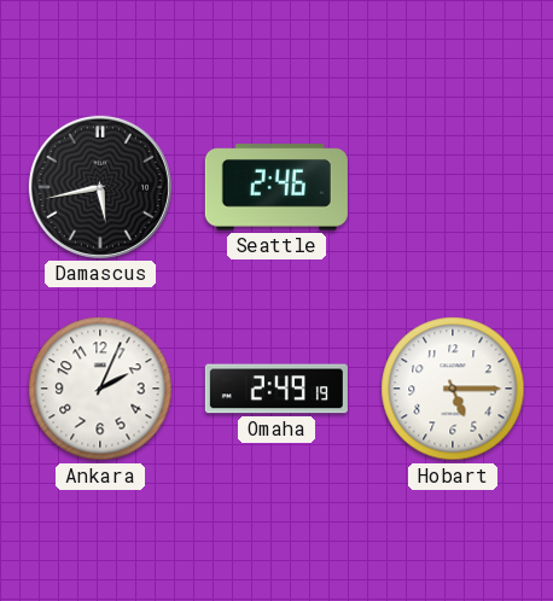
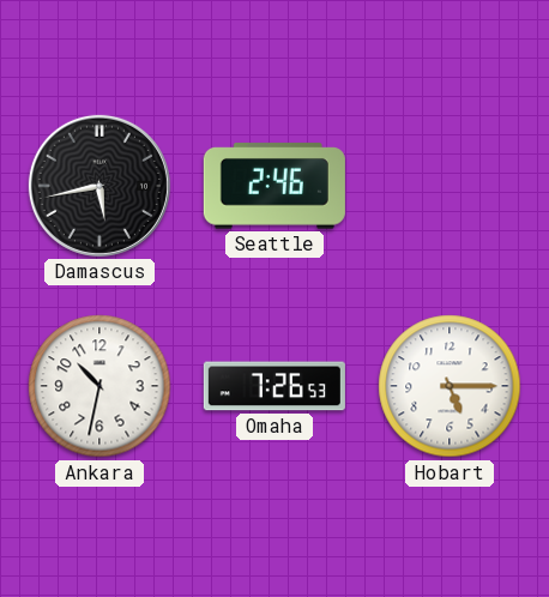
Ankara: 2:04 -> 10:32
Omaha: 2:49 -> 7:26
